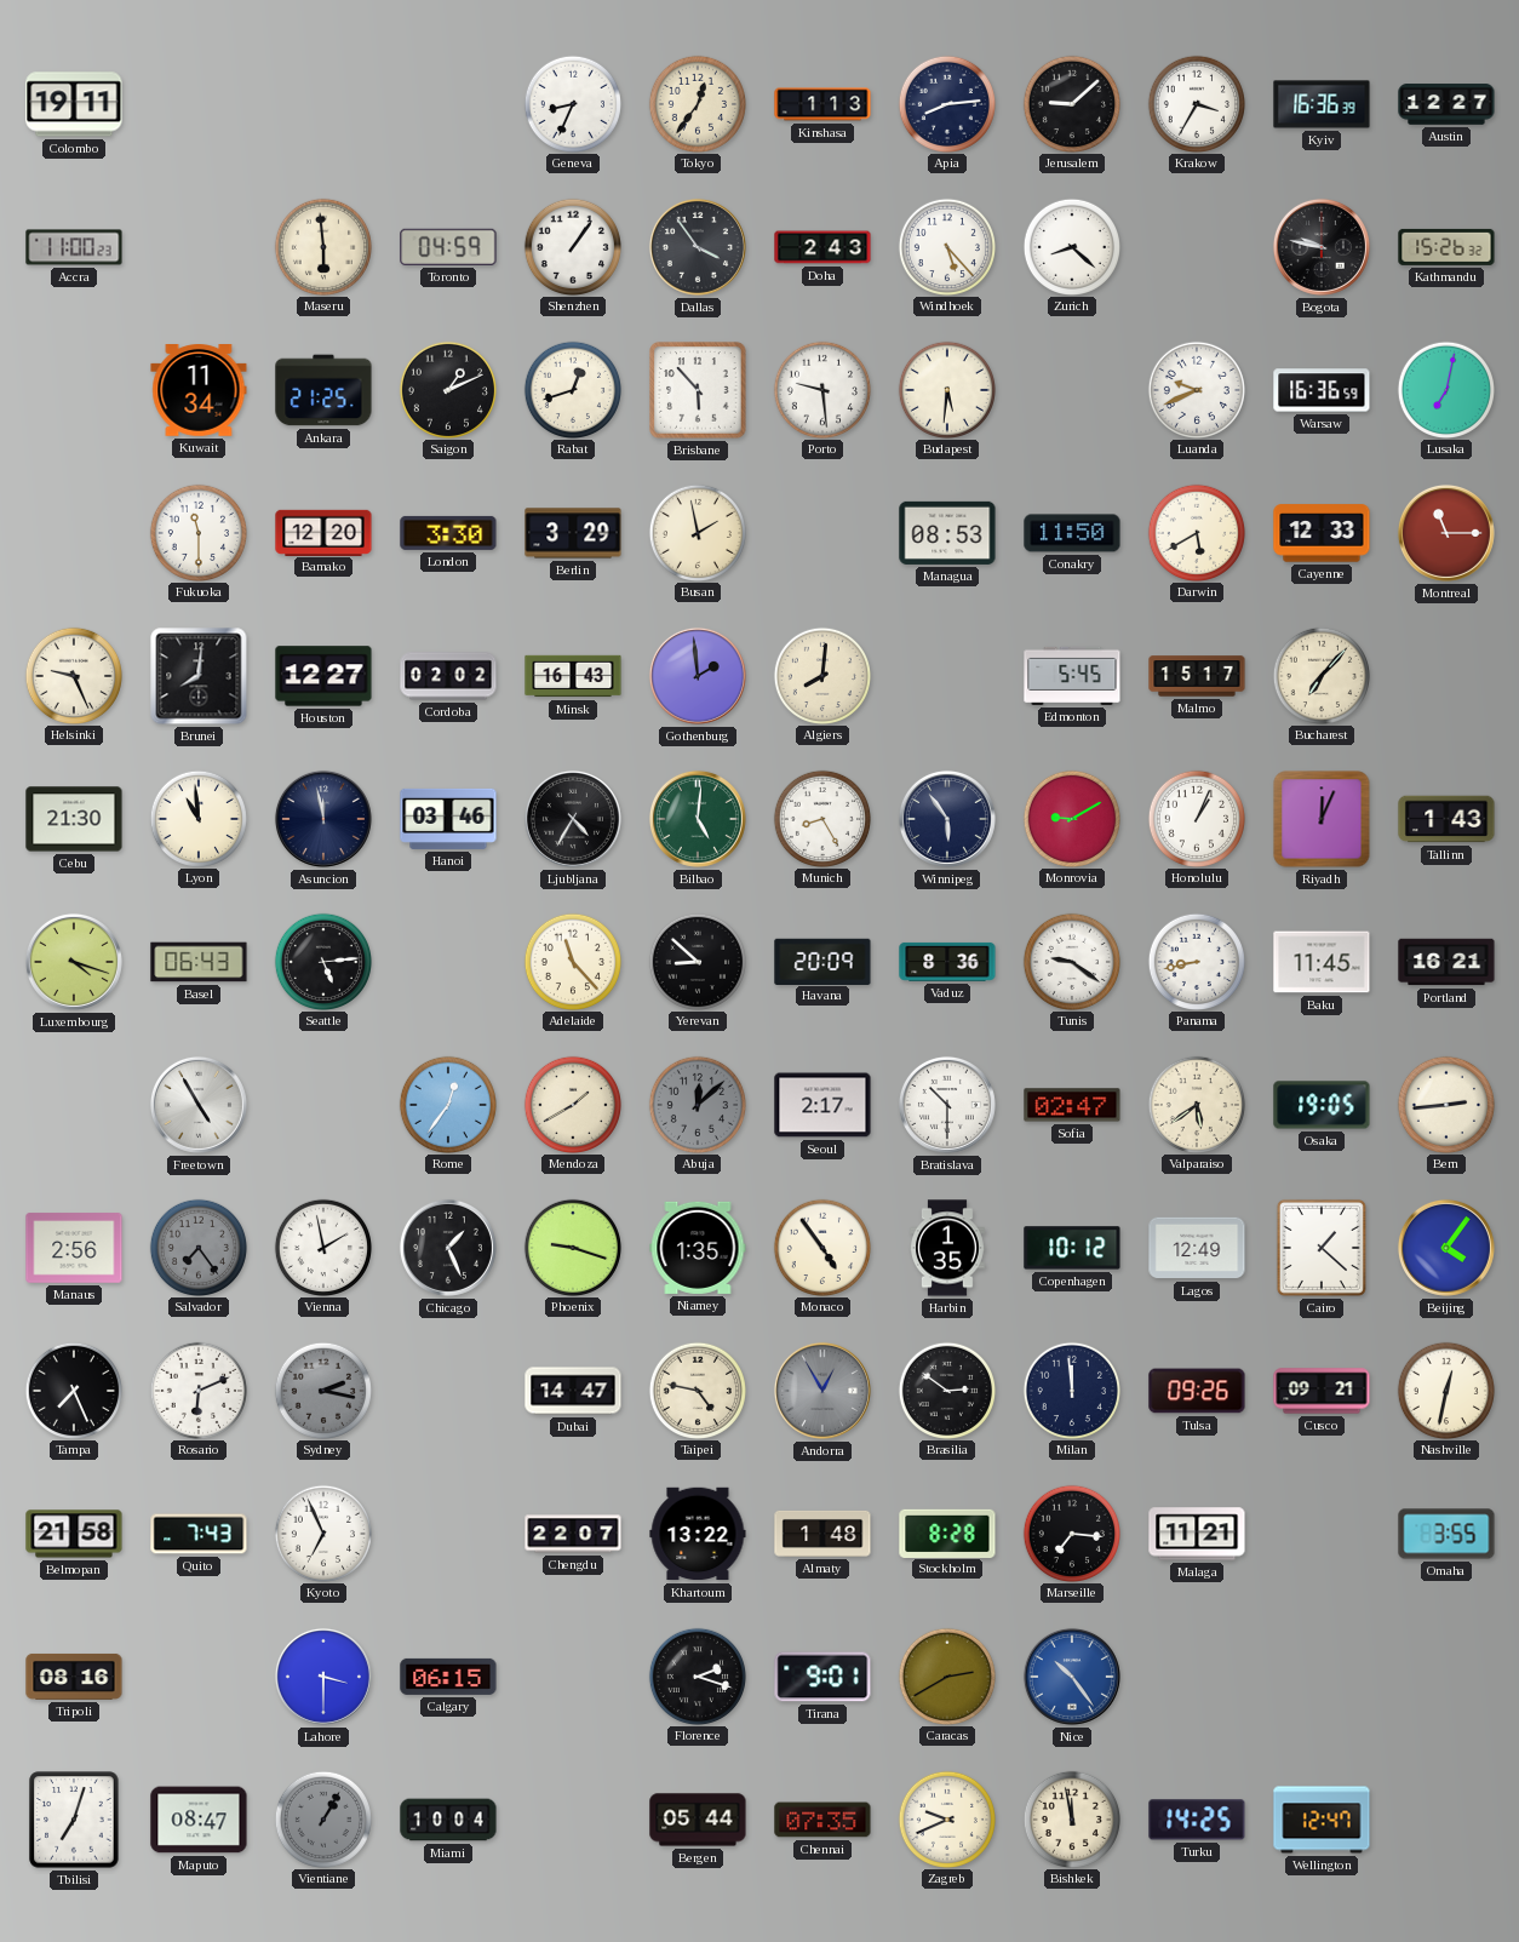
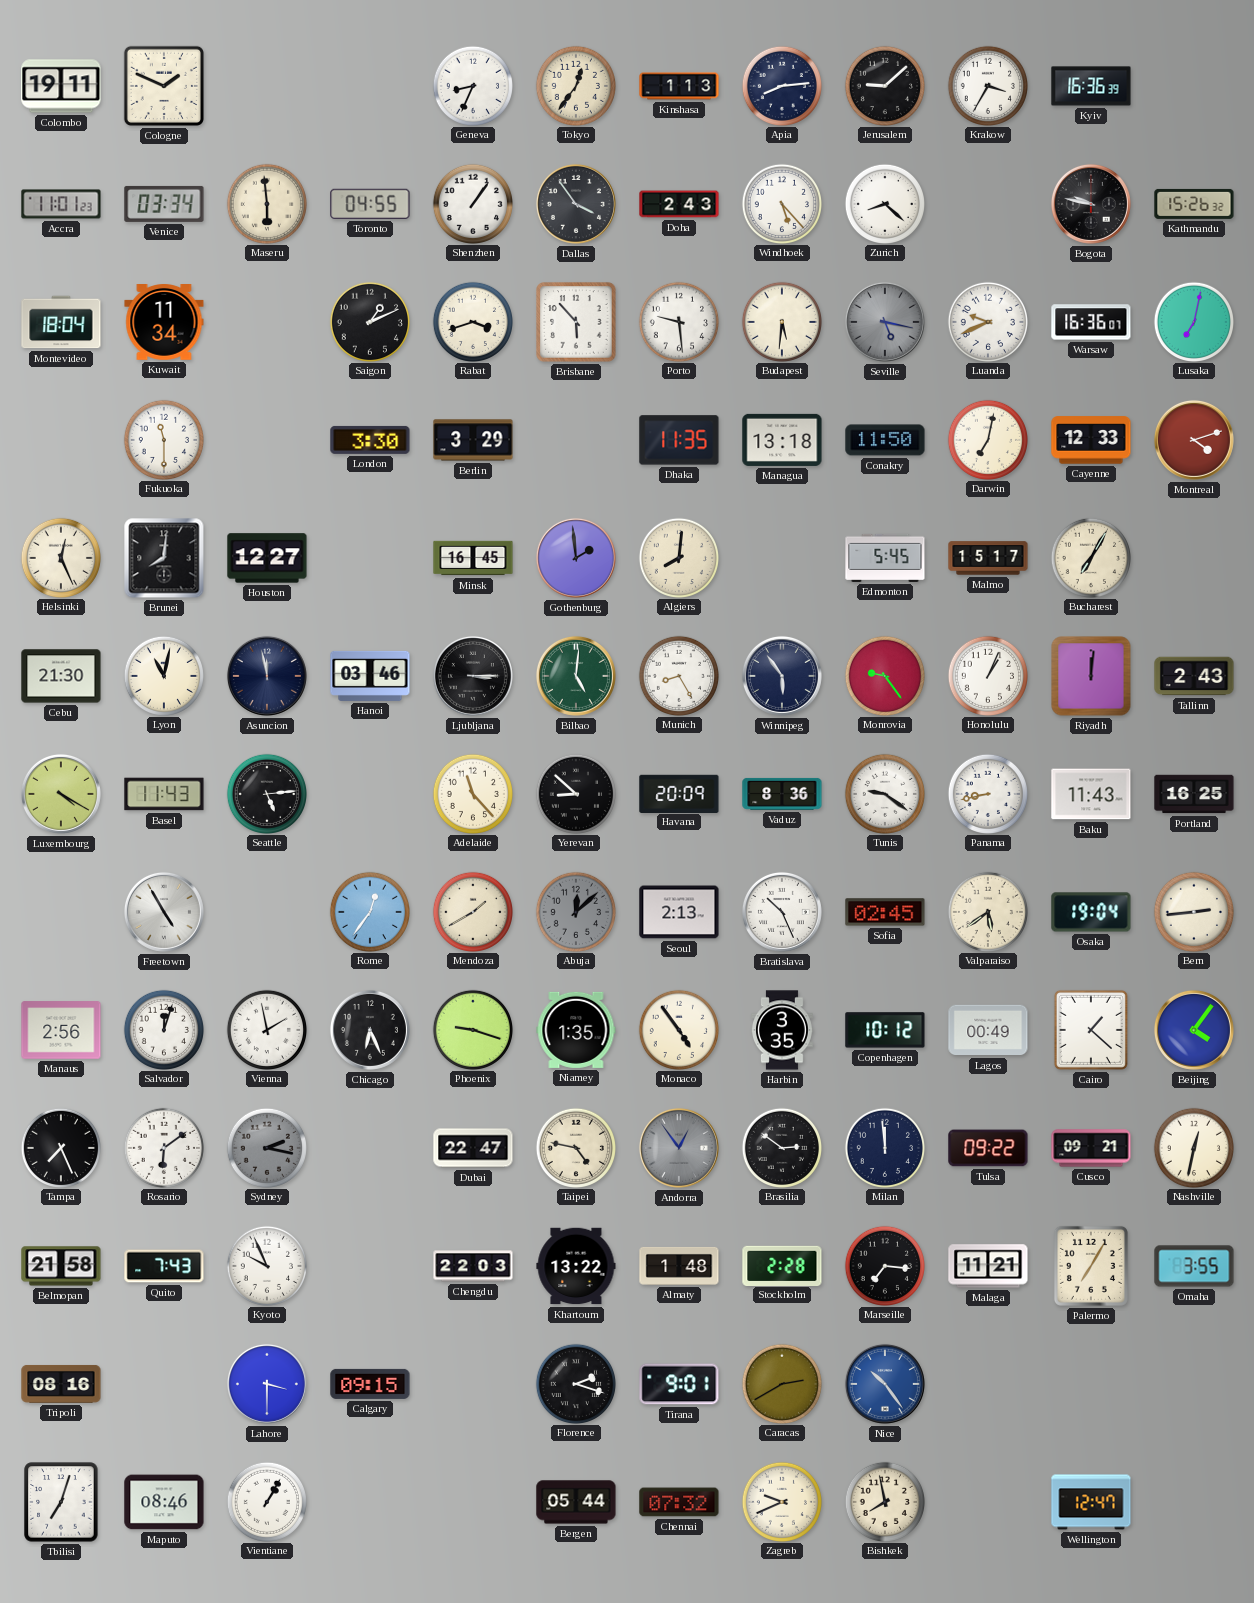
Cologne: none -> 1:49
Austin: 12:27 -> none
Accra: 11:00 -> 11:01
Venice: none -> 03:34
Toronto: 04:59 -> 04:55
Montevideo: none -> 18:04
Ankara: 21:25 -> none
Rabat: 12:42 -> 3:42
Seville: none -> 5:17
Warsaw: 16:36:59 -> 16:36:07
Bamako: 12:20 -> none
Busan: 1:58 -> none
Dhaka: none -> 11:35
Managua: 08:53 -> 13:18
Darwin: 5:40 -> 7:02
Montreal: 11:15 -> 4:12
Helsinki: 9:26 -> 12:26
Cordoba: 02:02 -> none
Minsk: 16:43 -> 16:45
Bucharest: 7:07 -> 7:05
Lyon: 10:59 -> 11:02
Ljubljana: 4:35 -> 3:15
Monrovia: 9:10 -> 9:24
Riyadh: 12:04 -> 12:01
Tallinn: 1:43 -> 2:43
Luxembourg: 4:18 -> 4:20
Basel: 06:43 -> 11:43
Baku: 11:45 -> 11:43
Portland: 16:21 -> 16:25
Seoul: 2:17 -> 2:13
Bratislava: 10:30 -> 10:26
Sofia: 02:47 -> 02:45
Osaka: 19:05 -> 19:04
Salvador: 7:24 -> 12:03
Salvador dial: grey -> white
Chicago: 1:26 -> 6:26
Harbin: 1:35 -> 3:35
Lagos: 12:49 -> 00:49
Rosario: 6:11 -> 6:09
Dubai: 14:47 -> 22:47
Andorra: 12:55 -> 12:54
Tulsa: 09:26 -> 09:22
Kyoto: 6:56 -> 9:56
Chengdu: 22:07 -> 22:03
Stockholm: 8:28 -> 2:28
Palermo: none -> 7:05
Calgary: 06:15 -> 09:15
Maputo: 08:47 -> 08:46
Vientiane dial: grey -> white
Miami: 10:04 -> none
Chennai: 07:35 -> 07:32
Bishkek: 11:58 -> 7:58
Turku: 14:25 -> none
